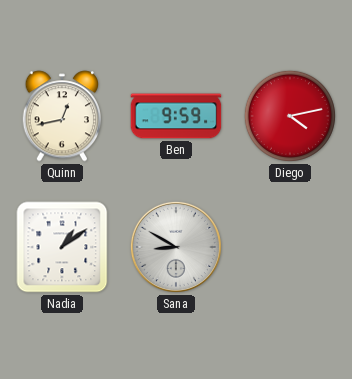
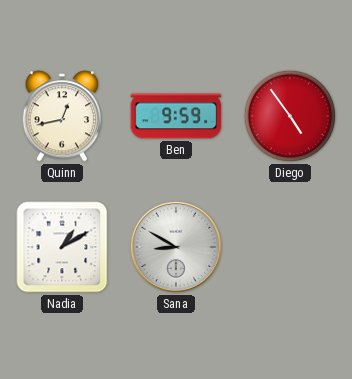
Diego: 4:13 -> 4:54
Nadia: 1:09 -> 1:10
